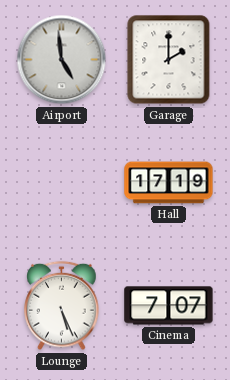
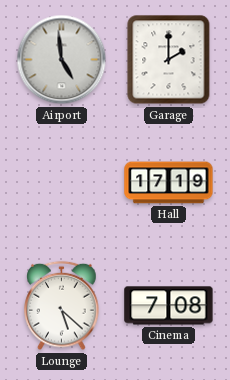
Lounge: 5:26 -> 5:22
Cinema: 7:07 -> 7:08
